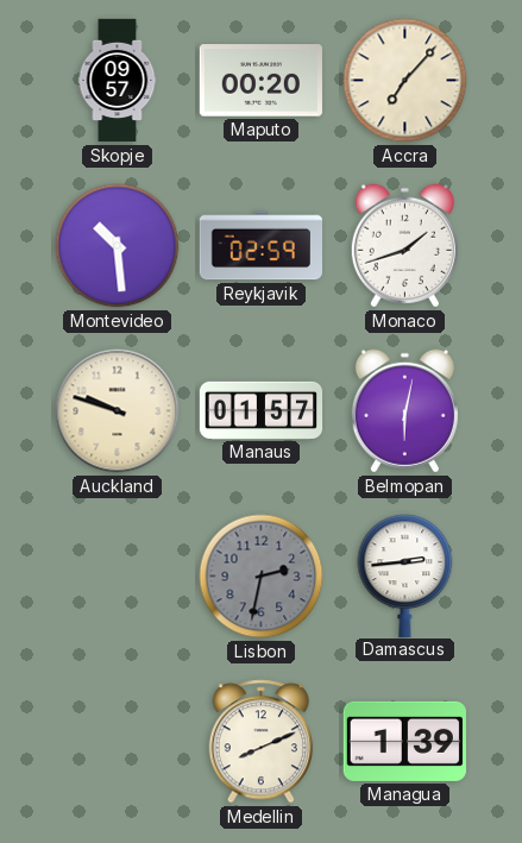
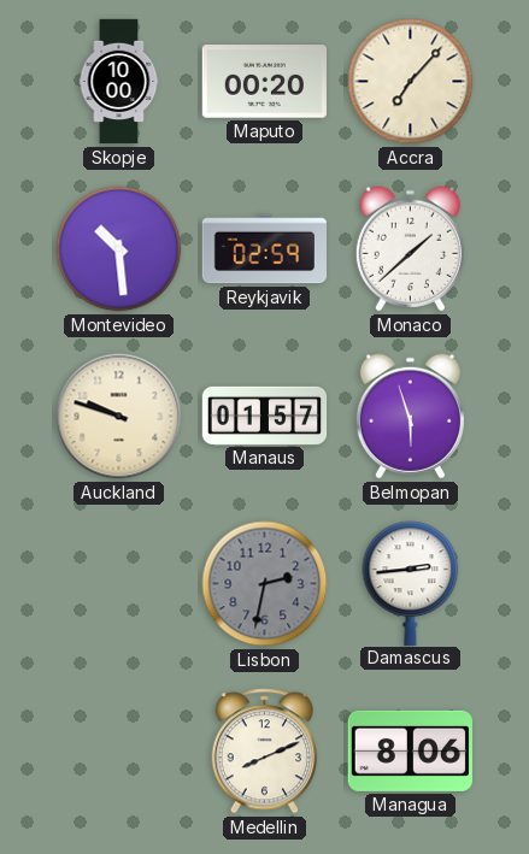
Skopje: 09:57 -> 10:00
Monaco: 1:42 -> 1:38
Belmopan: 6:02 -> 5:57
Managua: 1:39 -> 8:06
